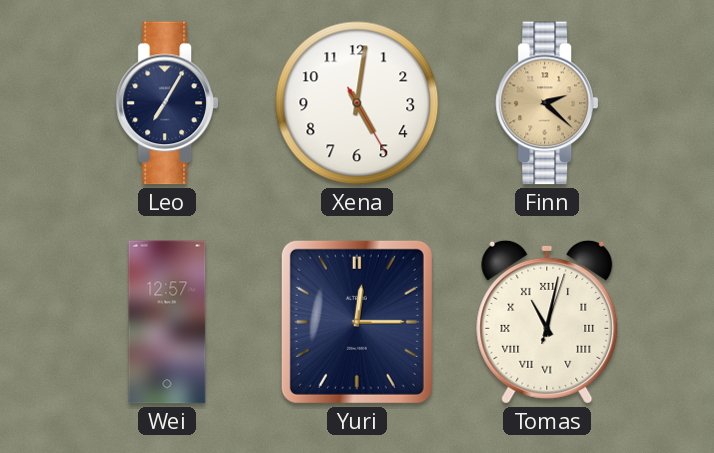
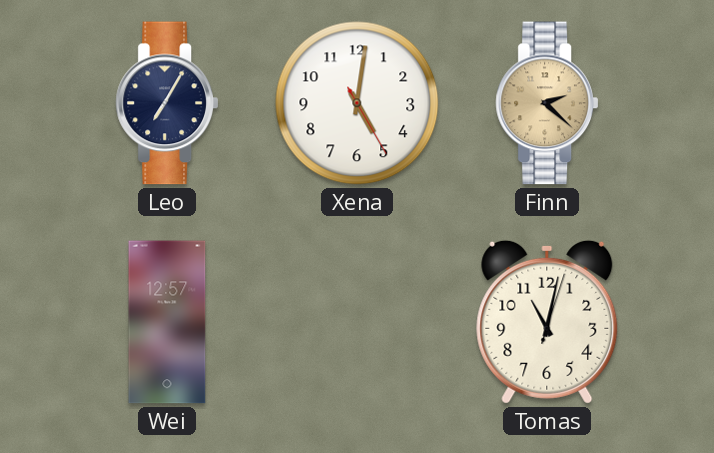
Yuri: 12:15 -> none
Tomas numerals: Roman -> Arabic
